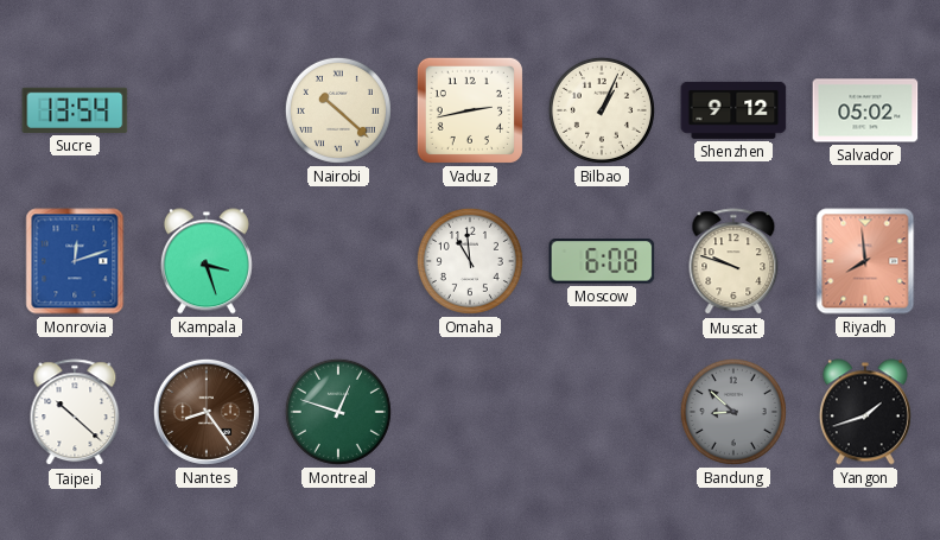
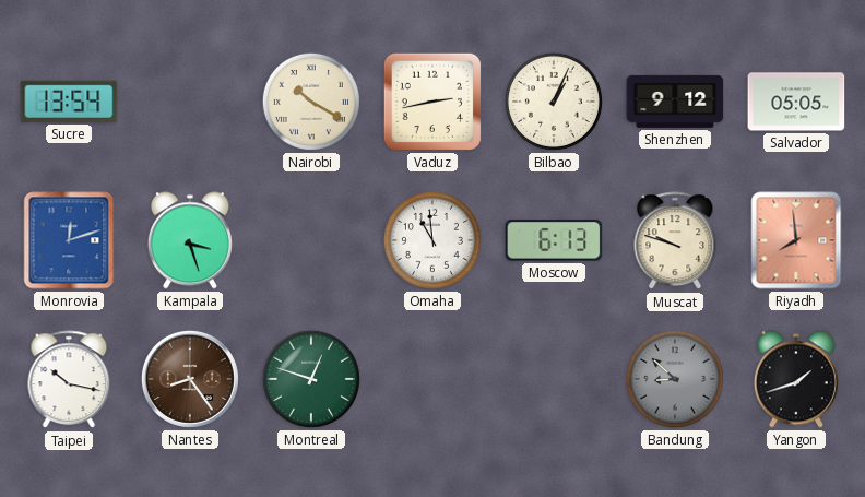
Nairobi: 10:22 -> 10:20
Salvador: 05:02 -> 05:05
Moscow: 6:08 -> 6:13
Taipei: 10:22 -> 10:17
